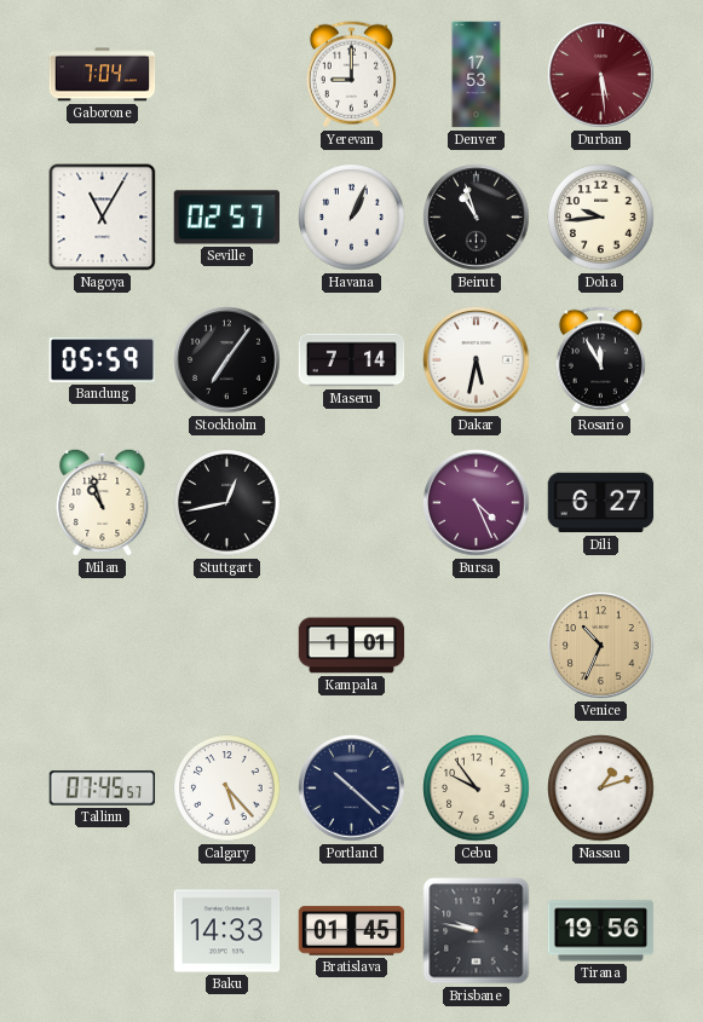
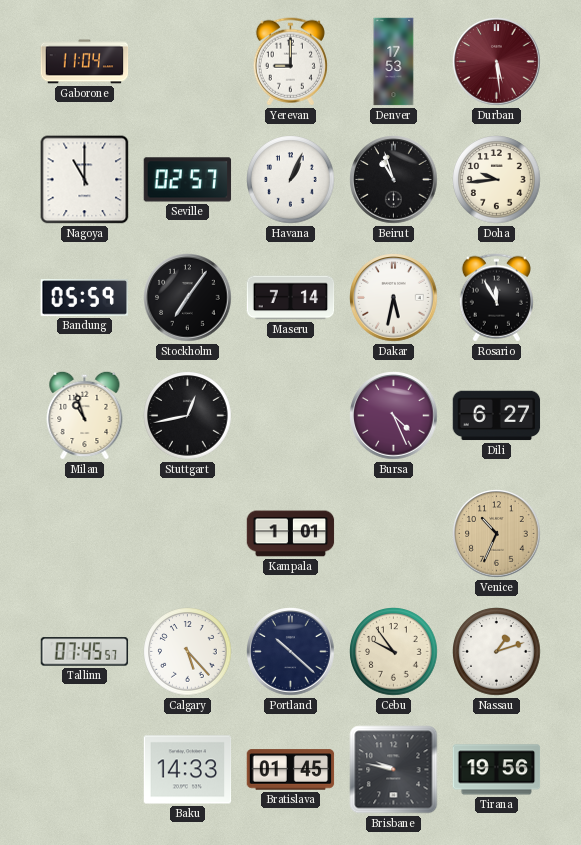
Gaborone: 7:04 -> 11:04
Nagoya: 11:05 -> 11:00
